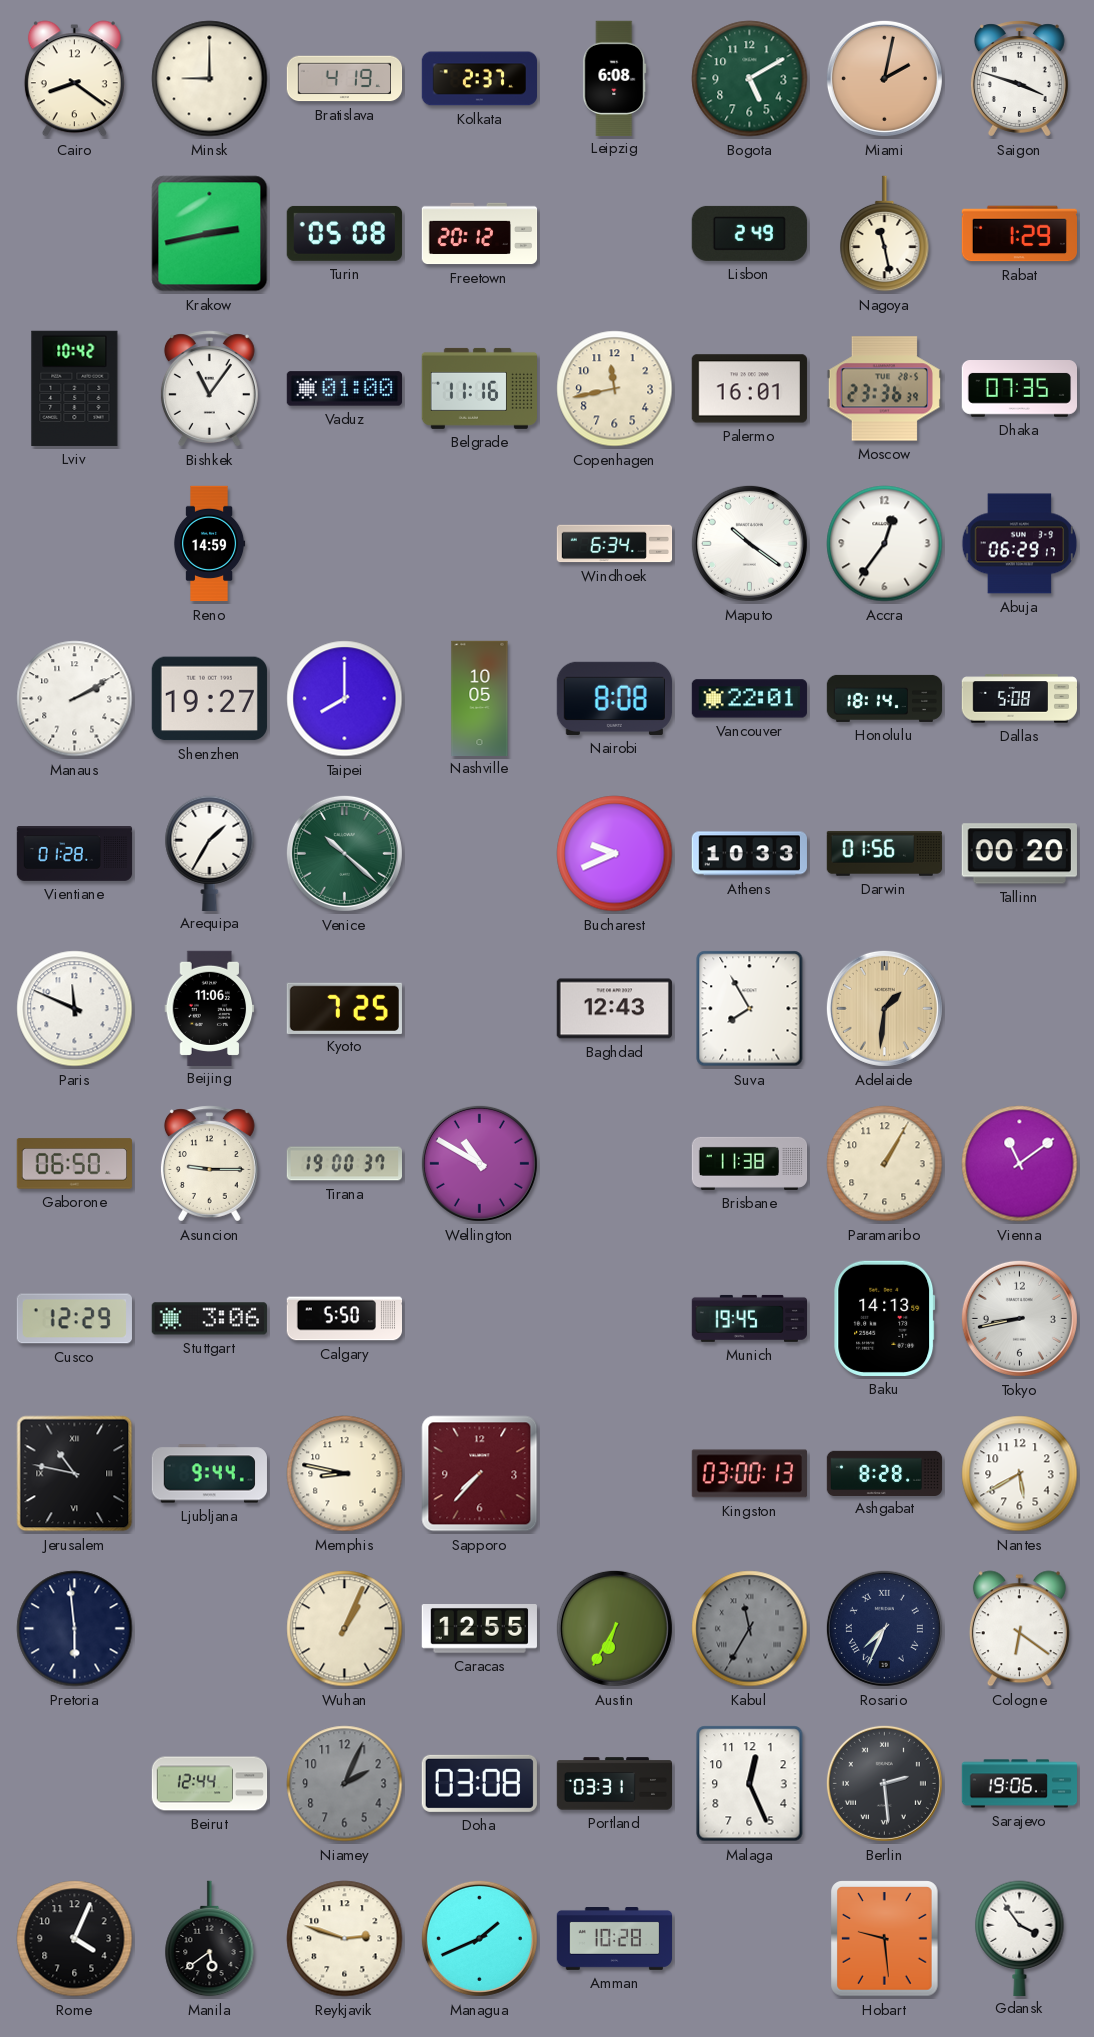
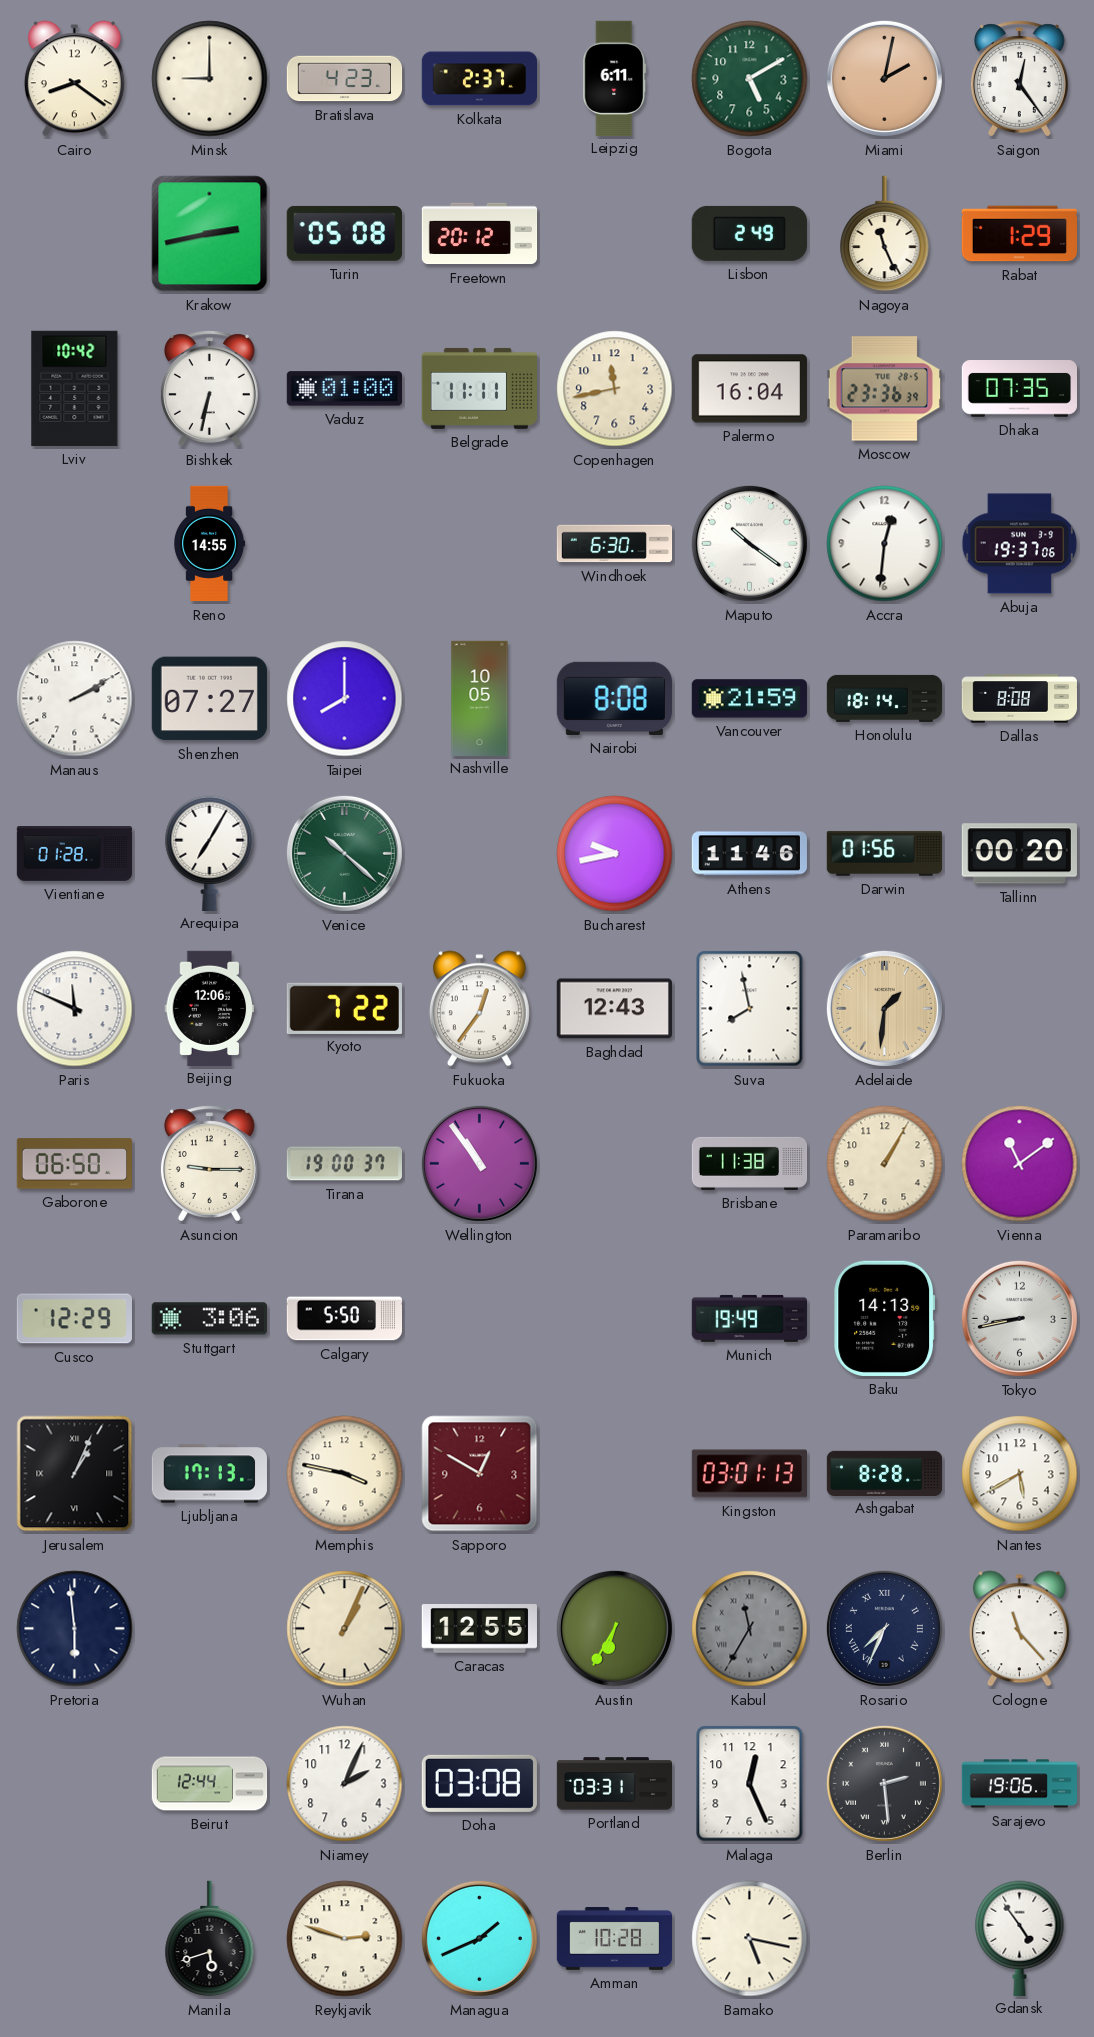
Bratislava: 4:19 -> 4:23
Leipzig: 6:08 -> 6:11
Saigon: 3:48 -> 12:24
Nagoya: 11:28 -> 11:26
Bishkek: 11:06 -> 6:32
Belgrade: 11:16 -> 11:11
Palermo: 16:01 -> 16:04
Reno: 14:59 -> 14:55
Windhoek: 6:34 -> 6:30
Accra: 12:36 -> 12:31
Abuja: 06:29 -> 19:37
Shenzhen: 19:27 -> 07:27
Vancouver: 22:01 -> 21:59
Dallas: 5:08 -> 8:08
Arequipa: 1:35 -> 7:05
Bucharest: 9:41 -> 9:43
Athens: 10:33 -> 11:46
Beijing: 11:06 -> 12:06
Kyoto: 7:25 -> 7:22
Fukuoka: none -> 12:36
Suva: 7:55 -> 7:58
Wellington: 10:50 -> 10:54
Munich: 19:45 -> 19:49
Jerusalem: 10:47 -> 1:04
Ljubljana: 9:44 -> 17:13
Memphis: 8:47 -> 3:47
Sapporo: 7:37 -> 12:50
Kingston: 03:00 -> 03:01
Cologne: 6:21 -> 11:23
Niamey dial: grey -> white
Rome: 4:04 -> none
Manila: 5:39 -> 5:42
Bamako: none -> 5:17
Hobart: 9:29 -> none
Gdansk: 3:54 -> 4:54
